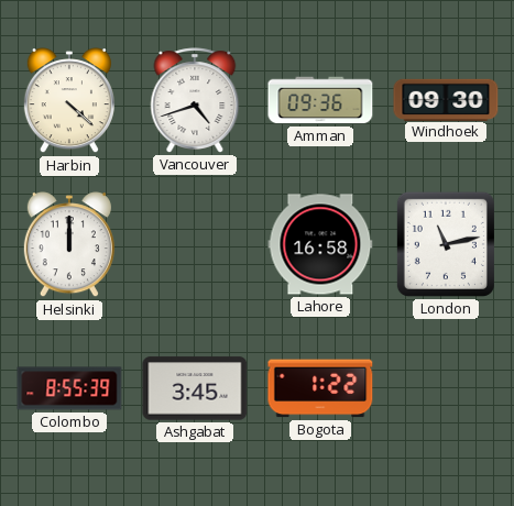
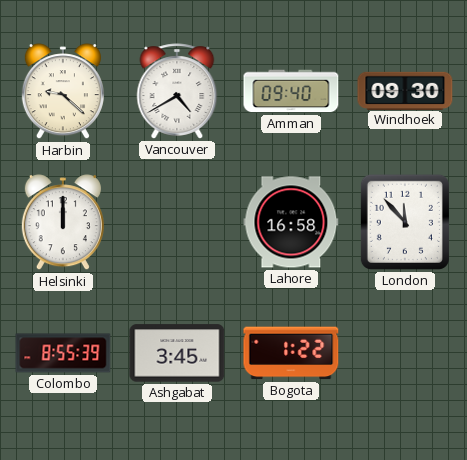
Harbin: 4:22 -> 9:22
Vancouver: 4:42 -> 4:40
Amman: 09:36 -> 09:40
London: 11:13 -> 11:53
